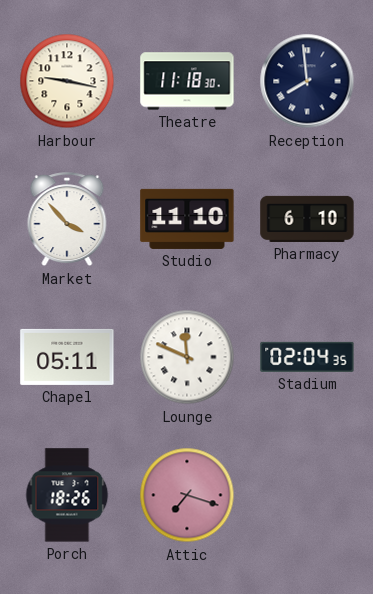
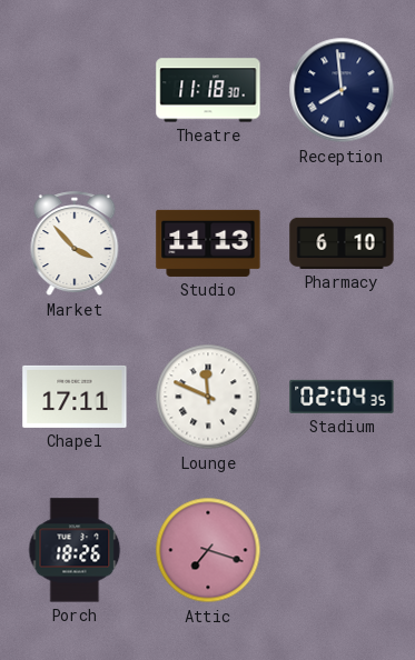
Harbour: 9:17 -> none
Studio: 11:10 -> 11:13
Chapel: 05:11 -> 17:11
